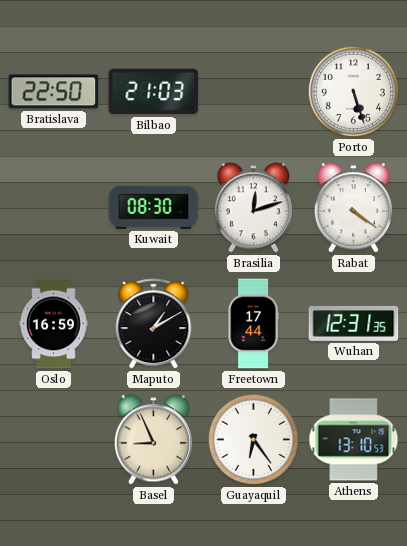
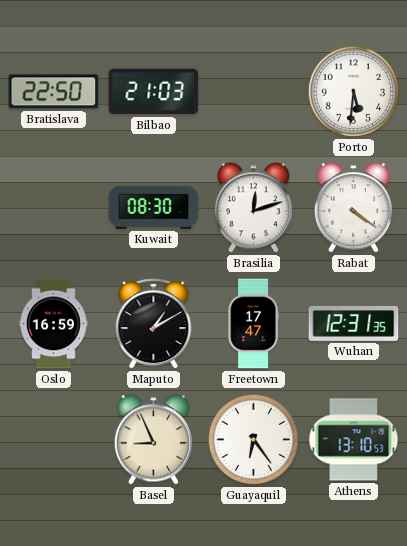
Porto: 5:27 -> 5:31
Freetown: 17:44 -> 17:47
